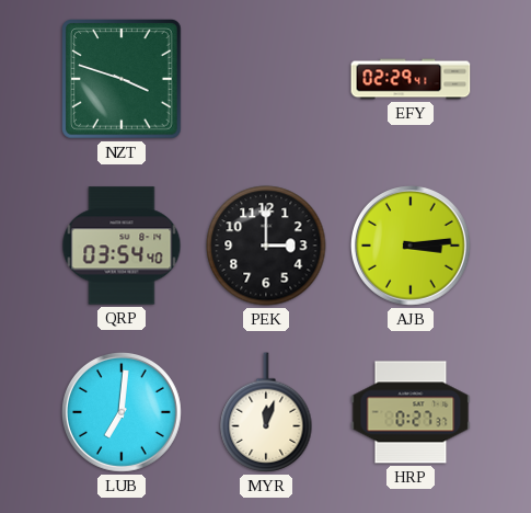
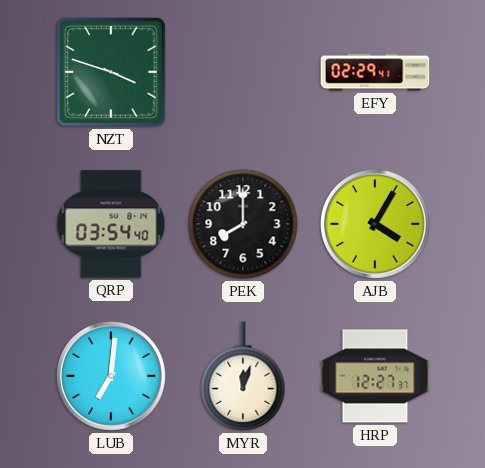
PEK: 3:00 -> 8:00
AJB: 3:14 -> 4:05
HRP: 0:27 -> 12:27
